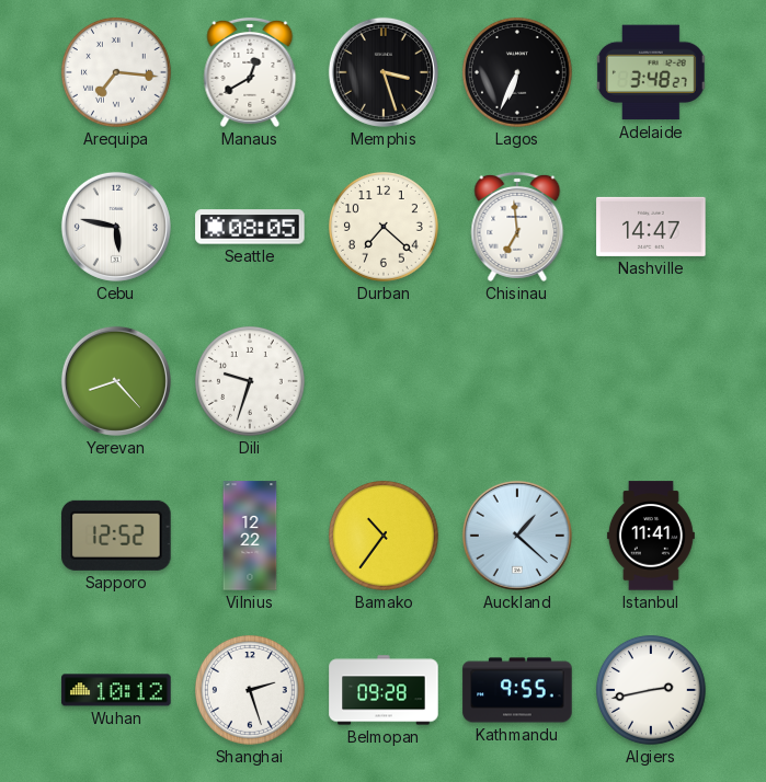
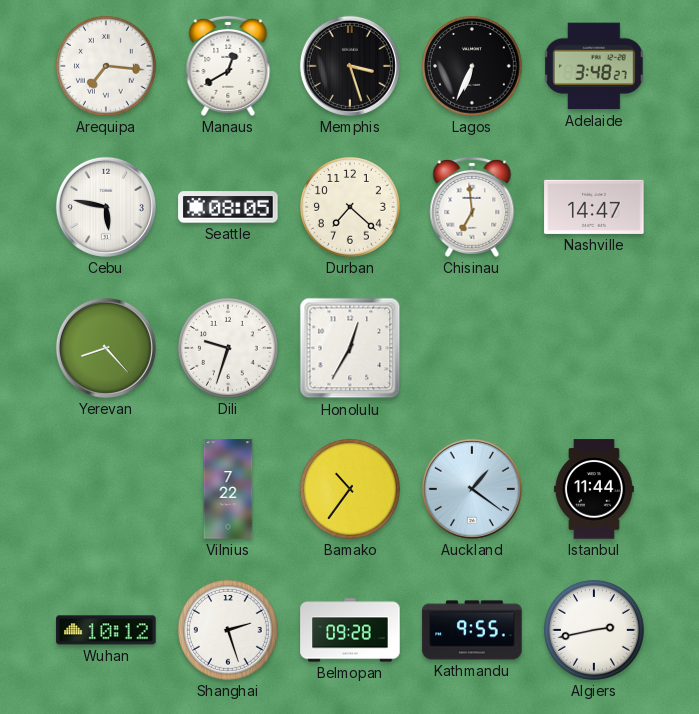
Honolulu: none -> 12:35
Sapporo: 12:52 -> none
Vilnius: 12:22 -> 7:22
Auckland: 1:22 -> 1:21
Istanbul: 11:41 -> 11:44
